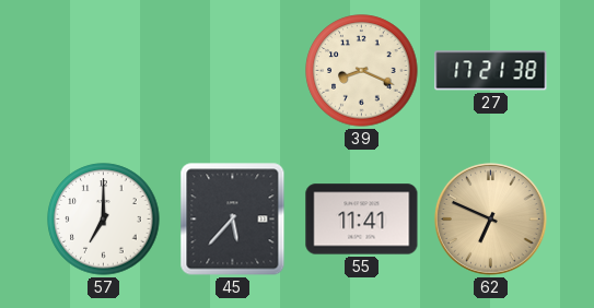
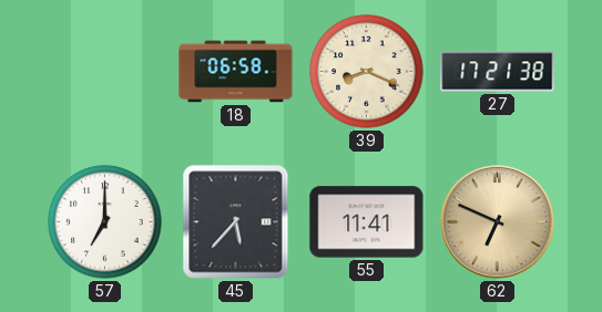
18: none -> 06:58
